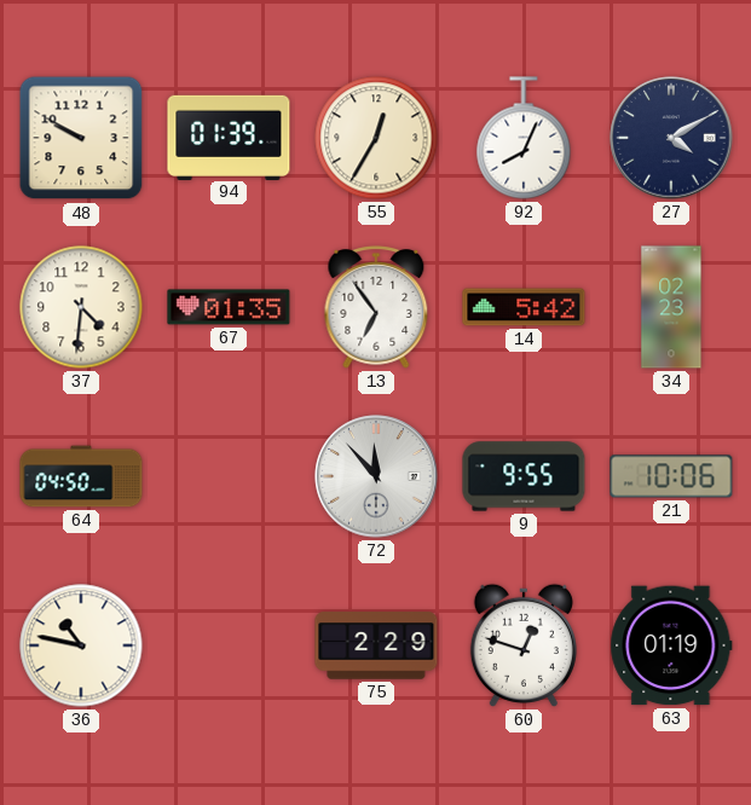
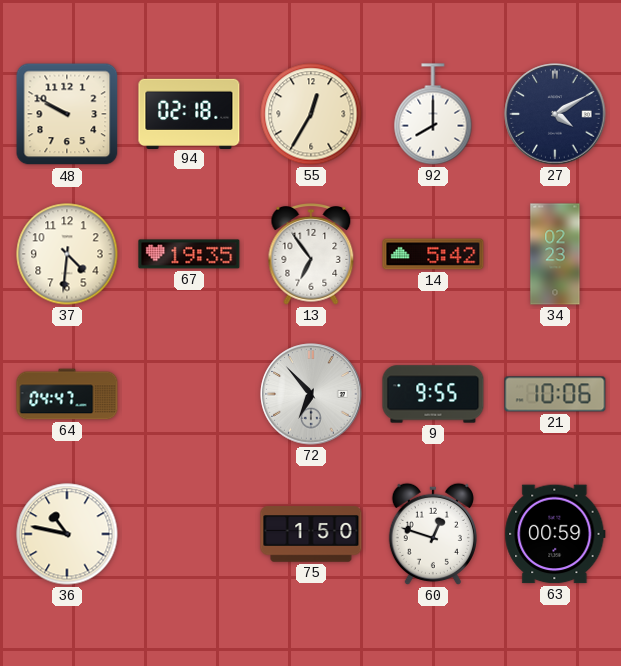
94: 01:39 -> 02:18
92: 8:04 -> 8:00
67: 01:35 -> 19:35
64: 04:50 -> 04:47
72: 11:53 -> 6:53
75: 2:29 -> 1:50
63: 01:19 -> 00:59
